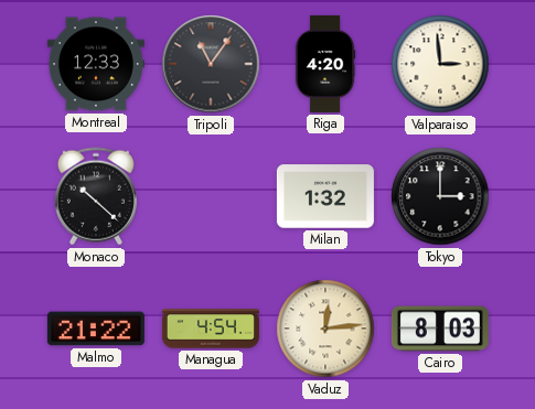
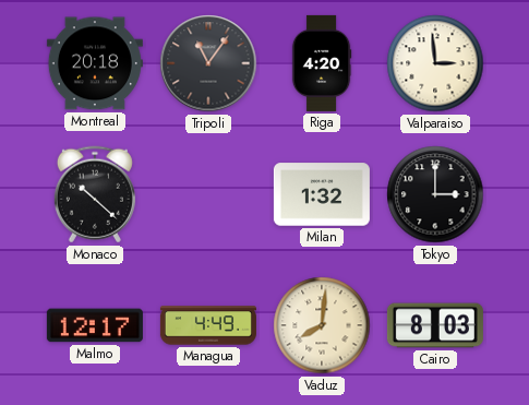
Montreal: 12:33 -> 20:18
Malmo: 21:22 -> 12:17
Managua: 4:54 -> 4:49
Vaduz: 12:14 -> 8:01
